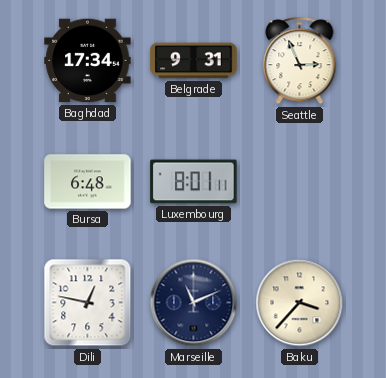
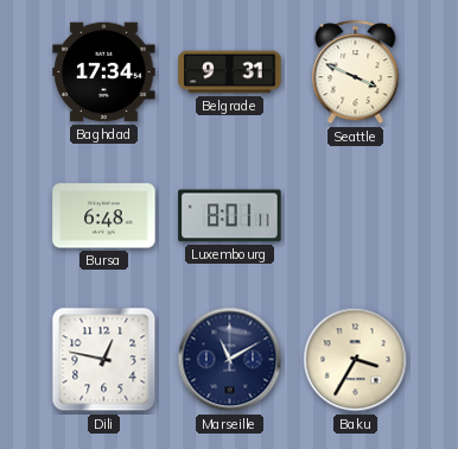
Seattle: 2:56 -> 3:49
Marseille: 11:11 -> 11:10
Baku: 3:37 -> 3:35
